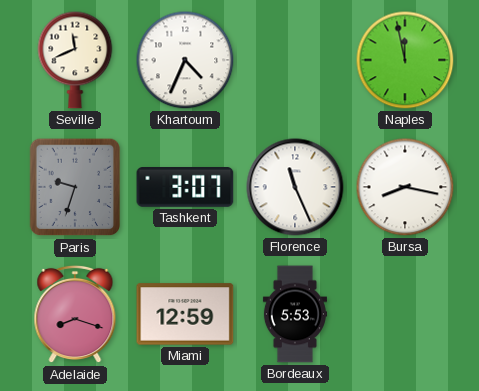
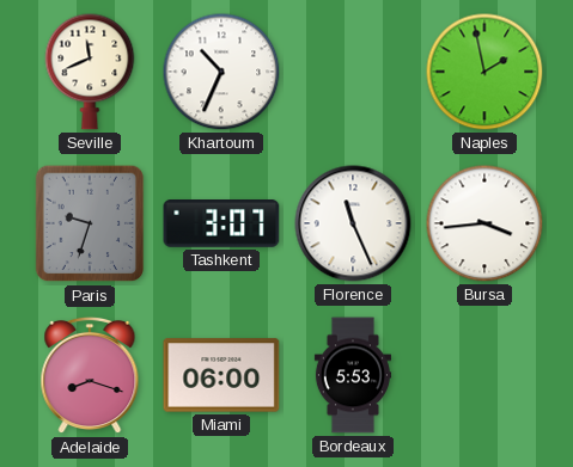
Khartoum: 4:34 -> 10:34
Naples: 11:58 -> 1:58
Bursa: 8:17 -> 3:44
Miami: 12:59 -> 06:00
